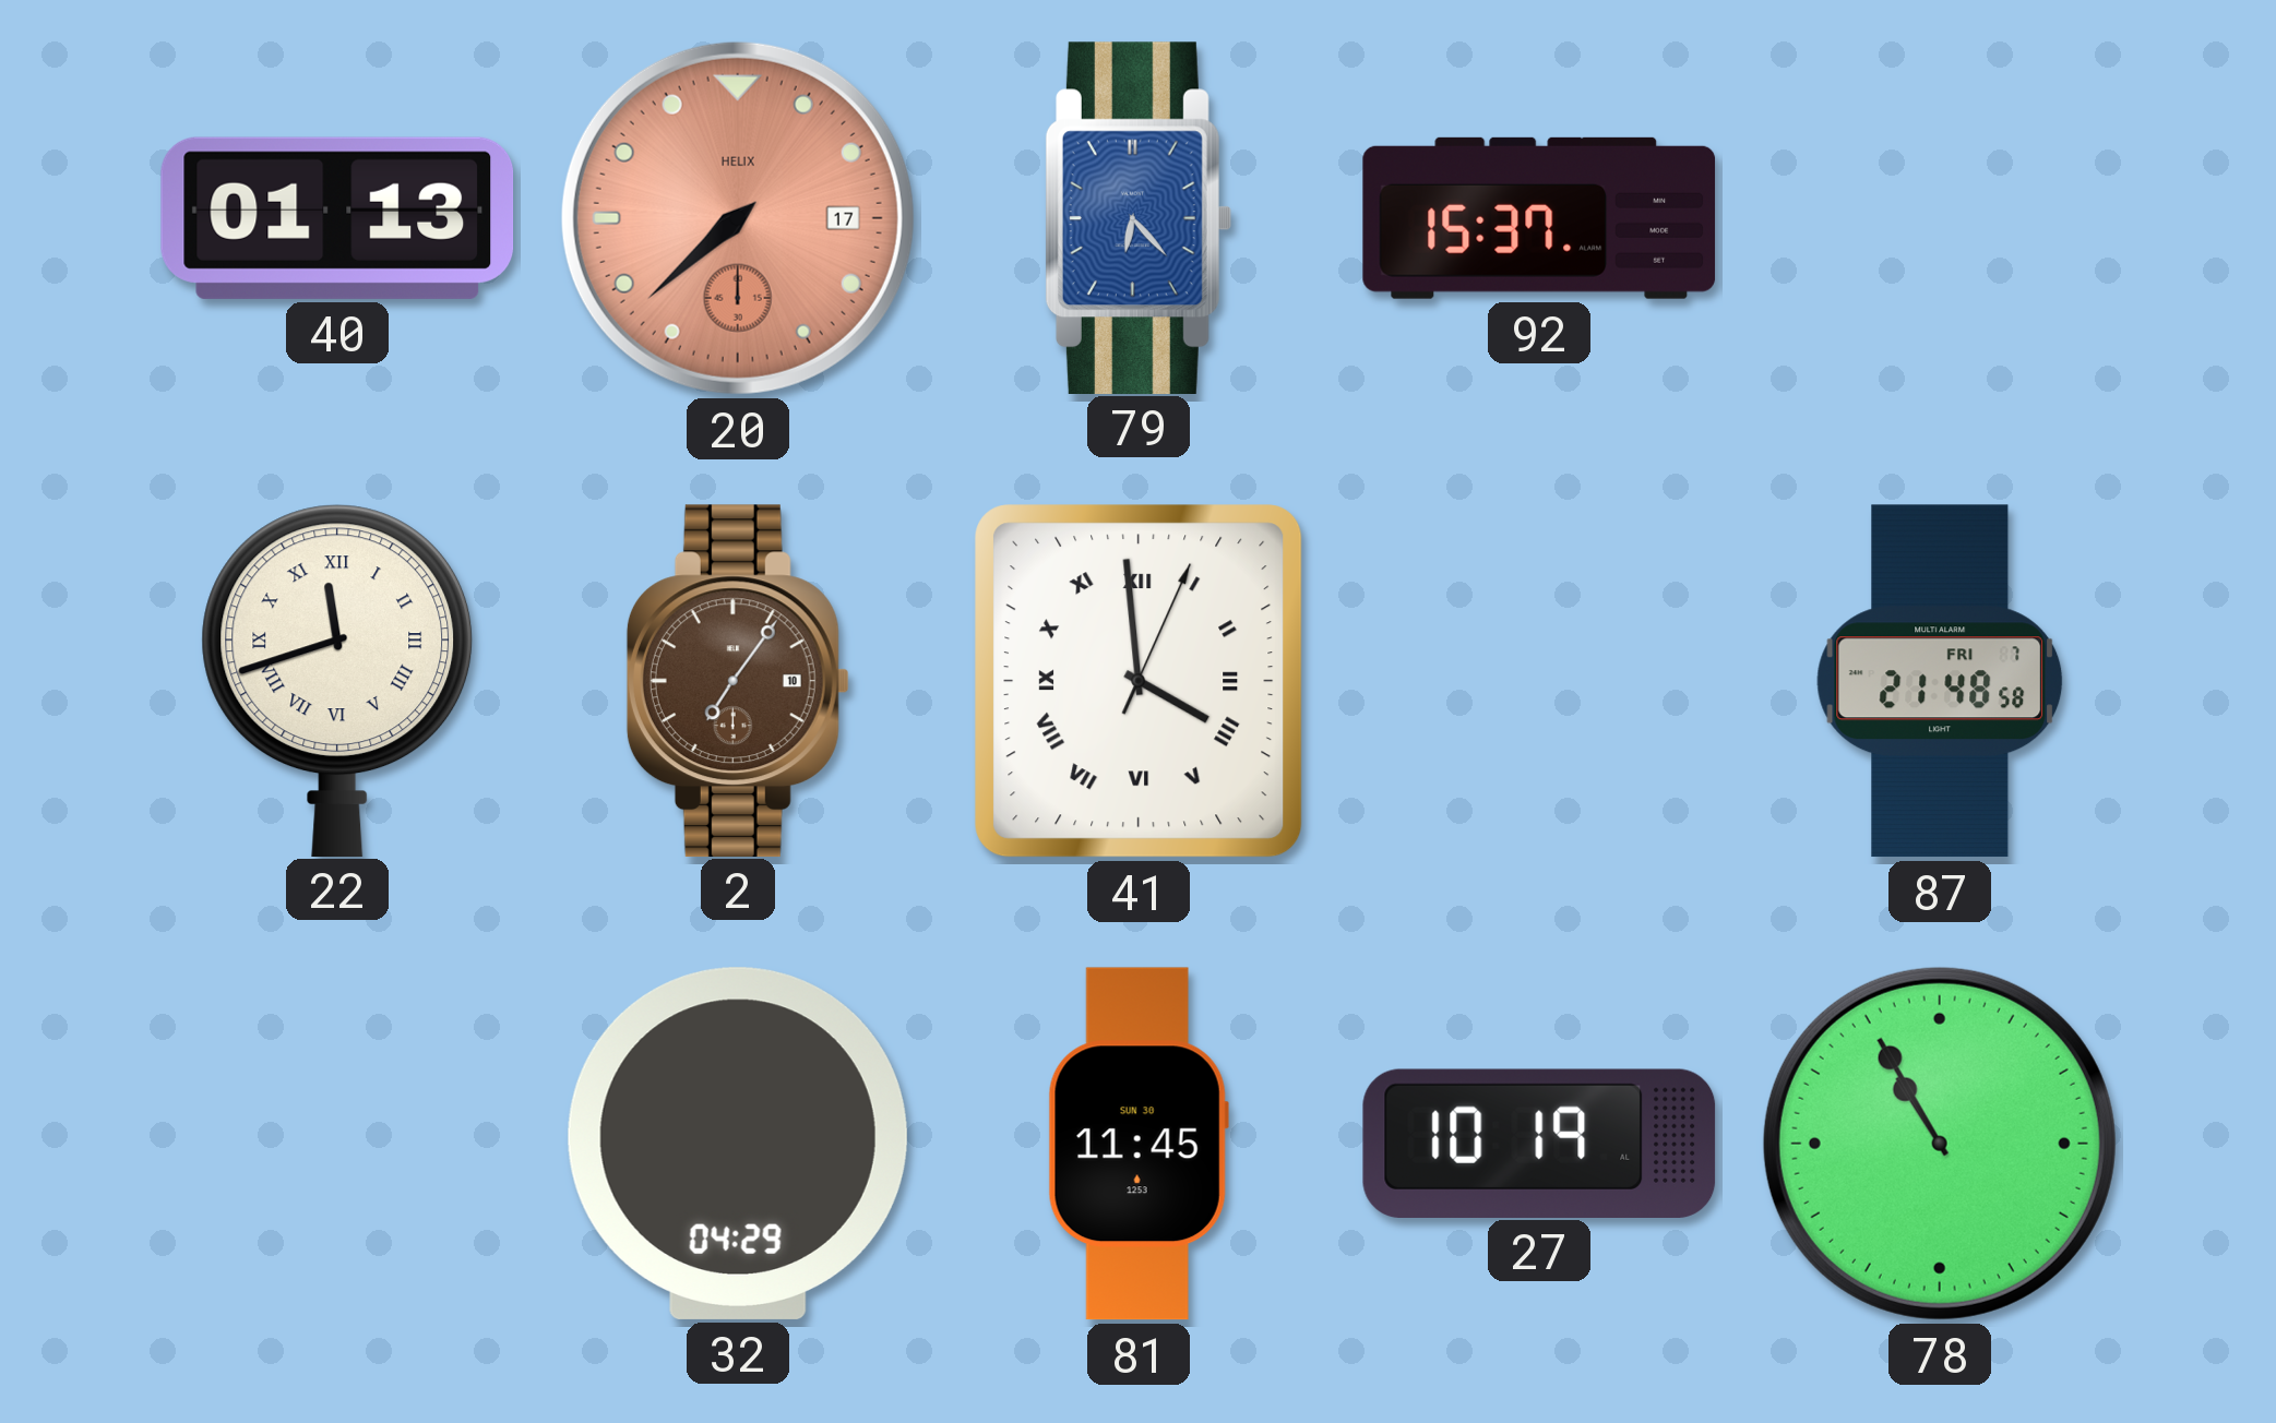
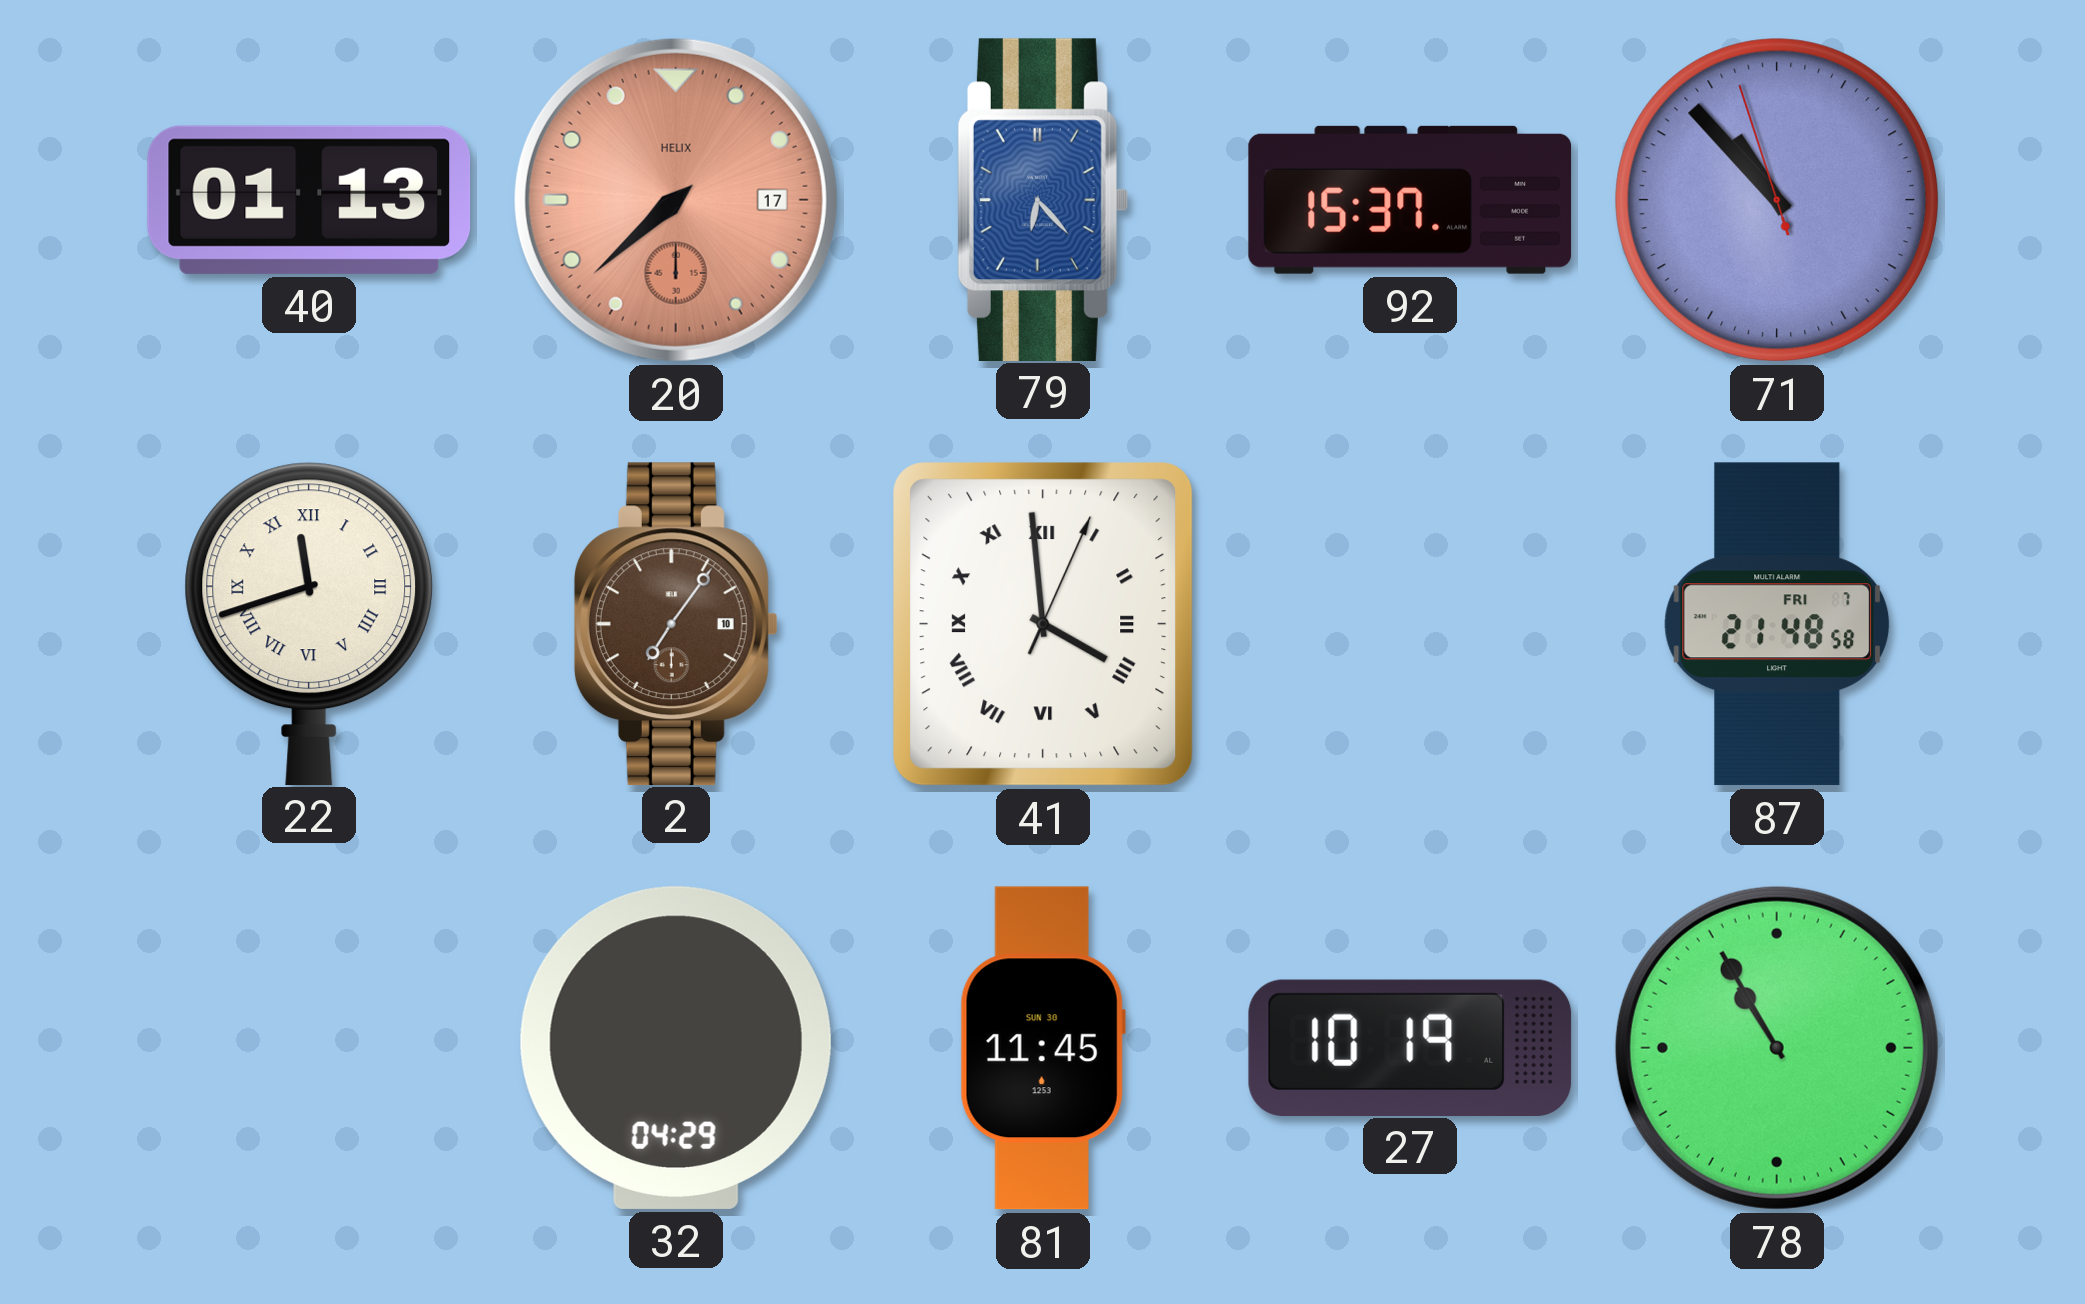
71: none -> 10:52
